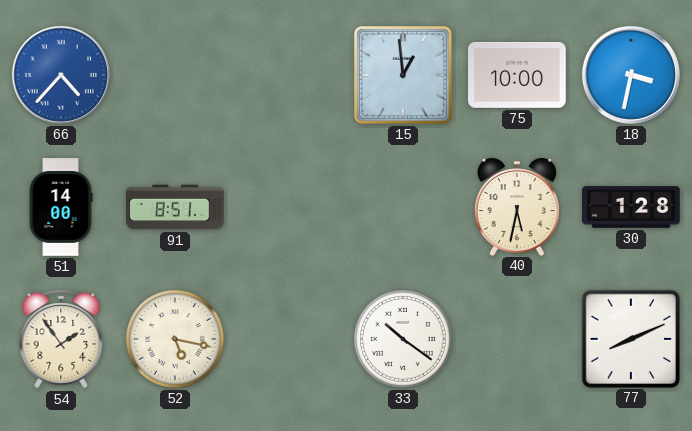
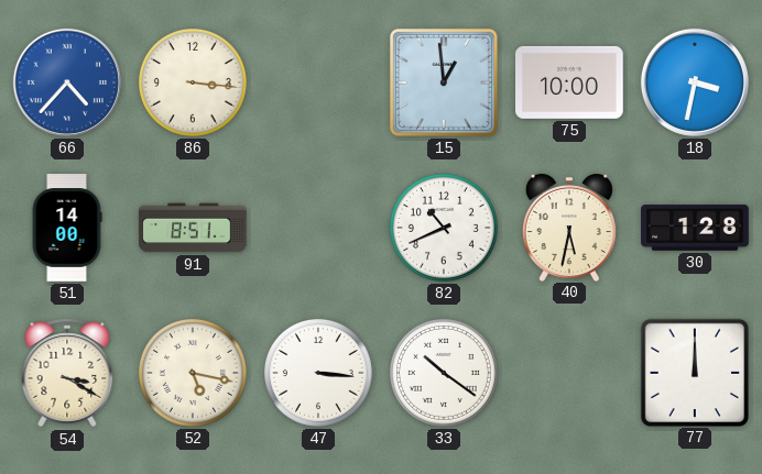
86: none -> 3:16
82: none -> 10:41
54: 1:54 -> 3:20
47: none -> 3:16
77: 8:11 -> 12:00
